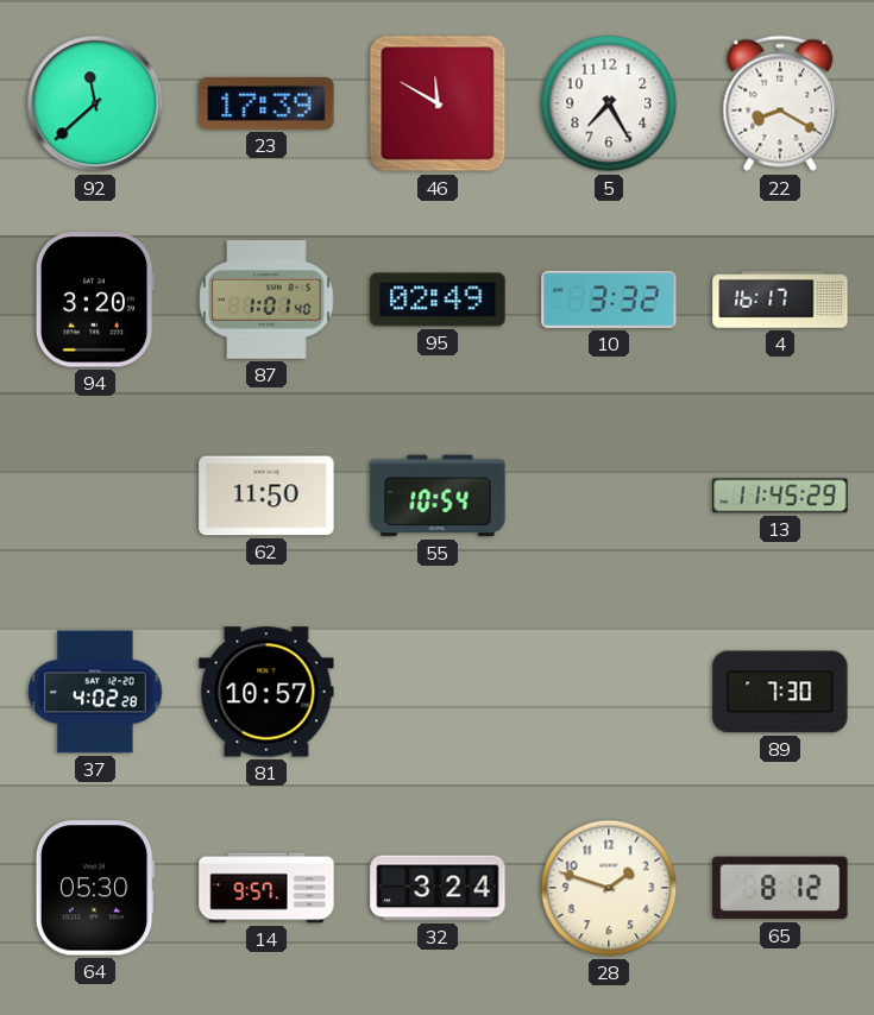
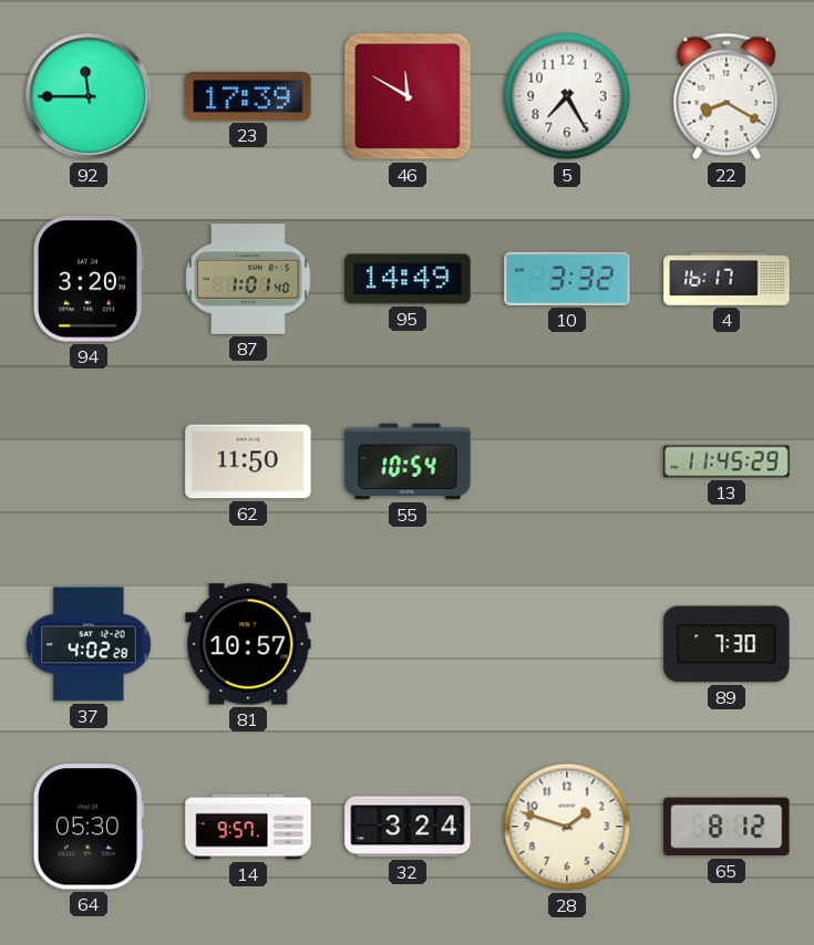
92: 11:38 -> 11:45
95: 02:49 -> 14:49
